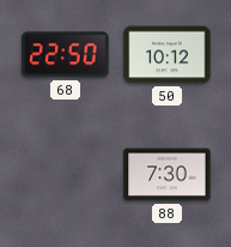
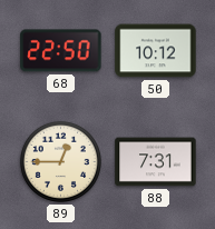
89: none -> 12:45
88: 7:30 -> 7:31
